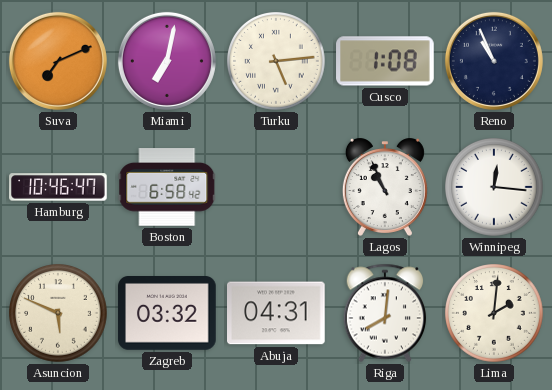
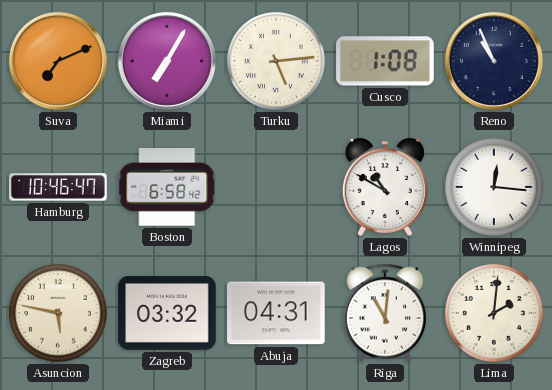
Miami: 7:02 -> 7:05
Lagos: 10:56 -> 10:50
Asuncion: 5:49 -> 5:47
Riga: 8:01 -> 11:01
